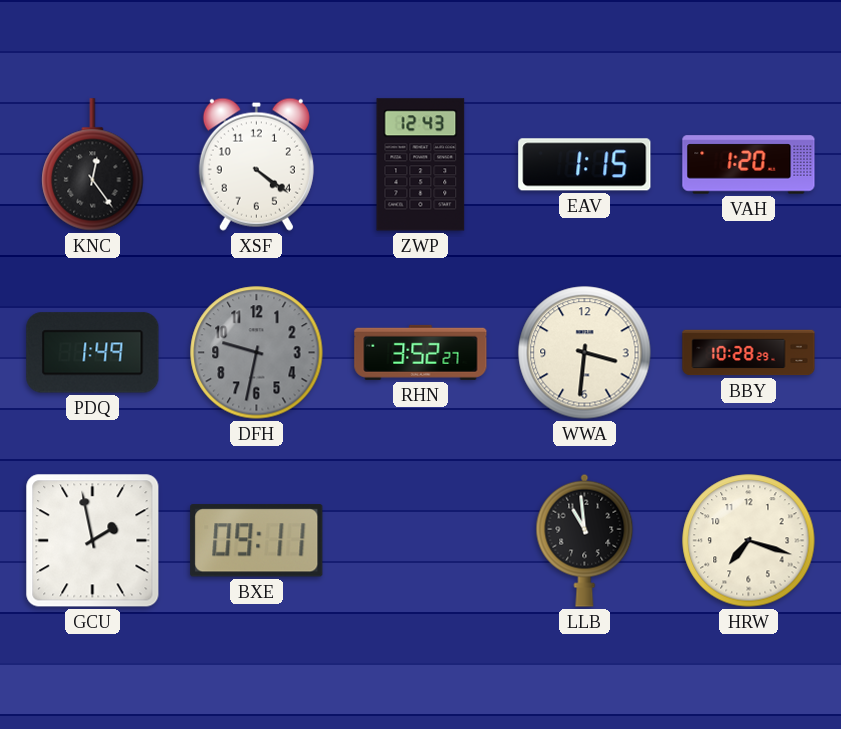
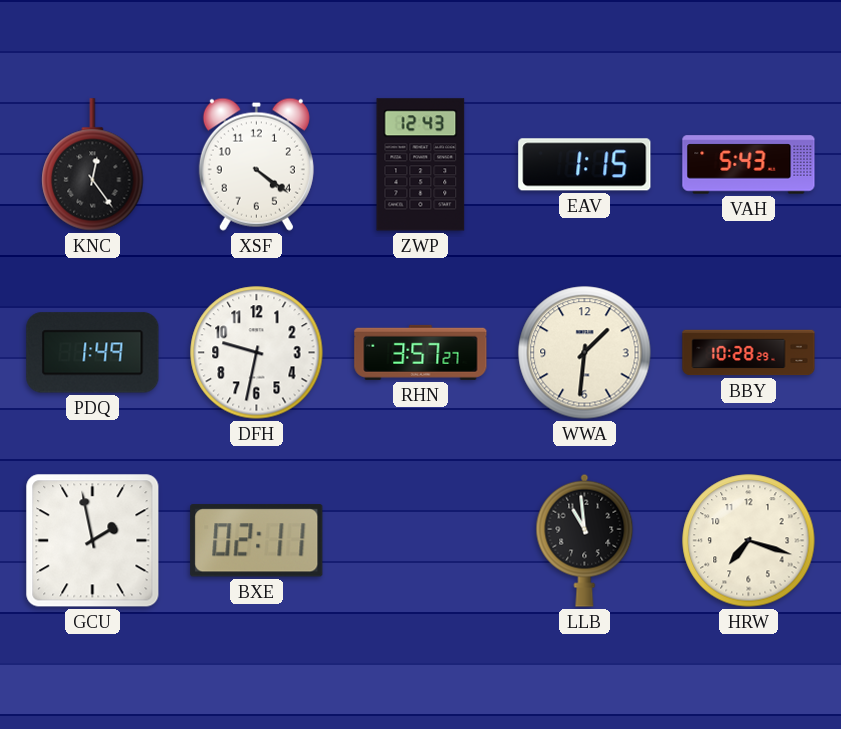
VAH: 1:20 -> 5:43
DFH dial: grey -> white
RHN: 3:52 -> 3:57
WWA: 3:31 -> 1:31
BXE: 09:11 -> 02:11
